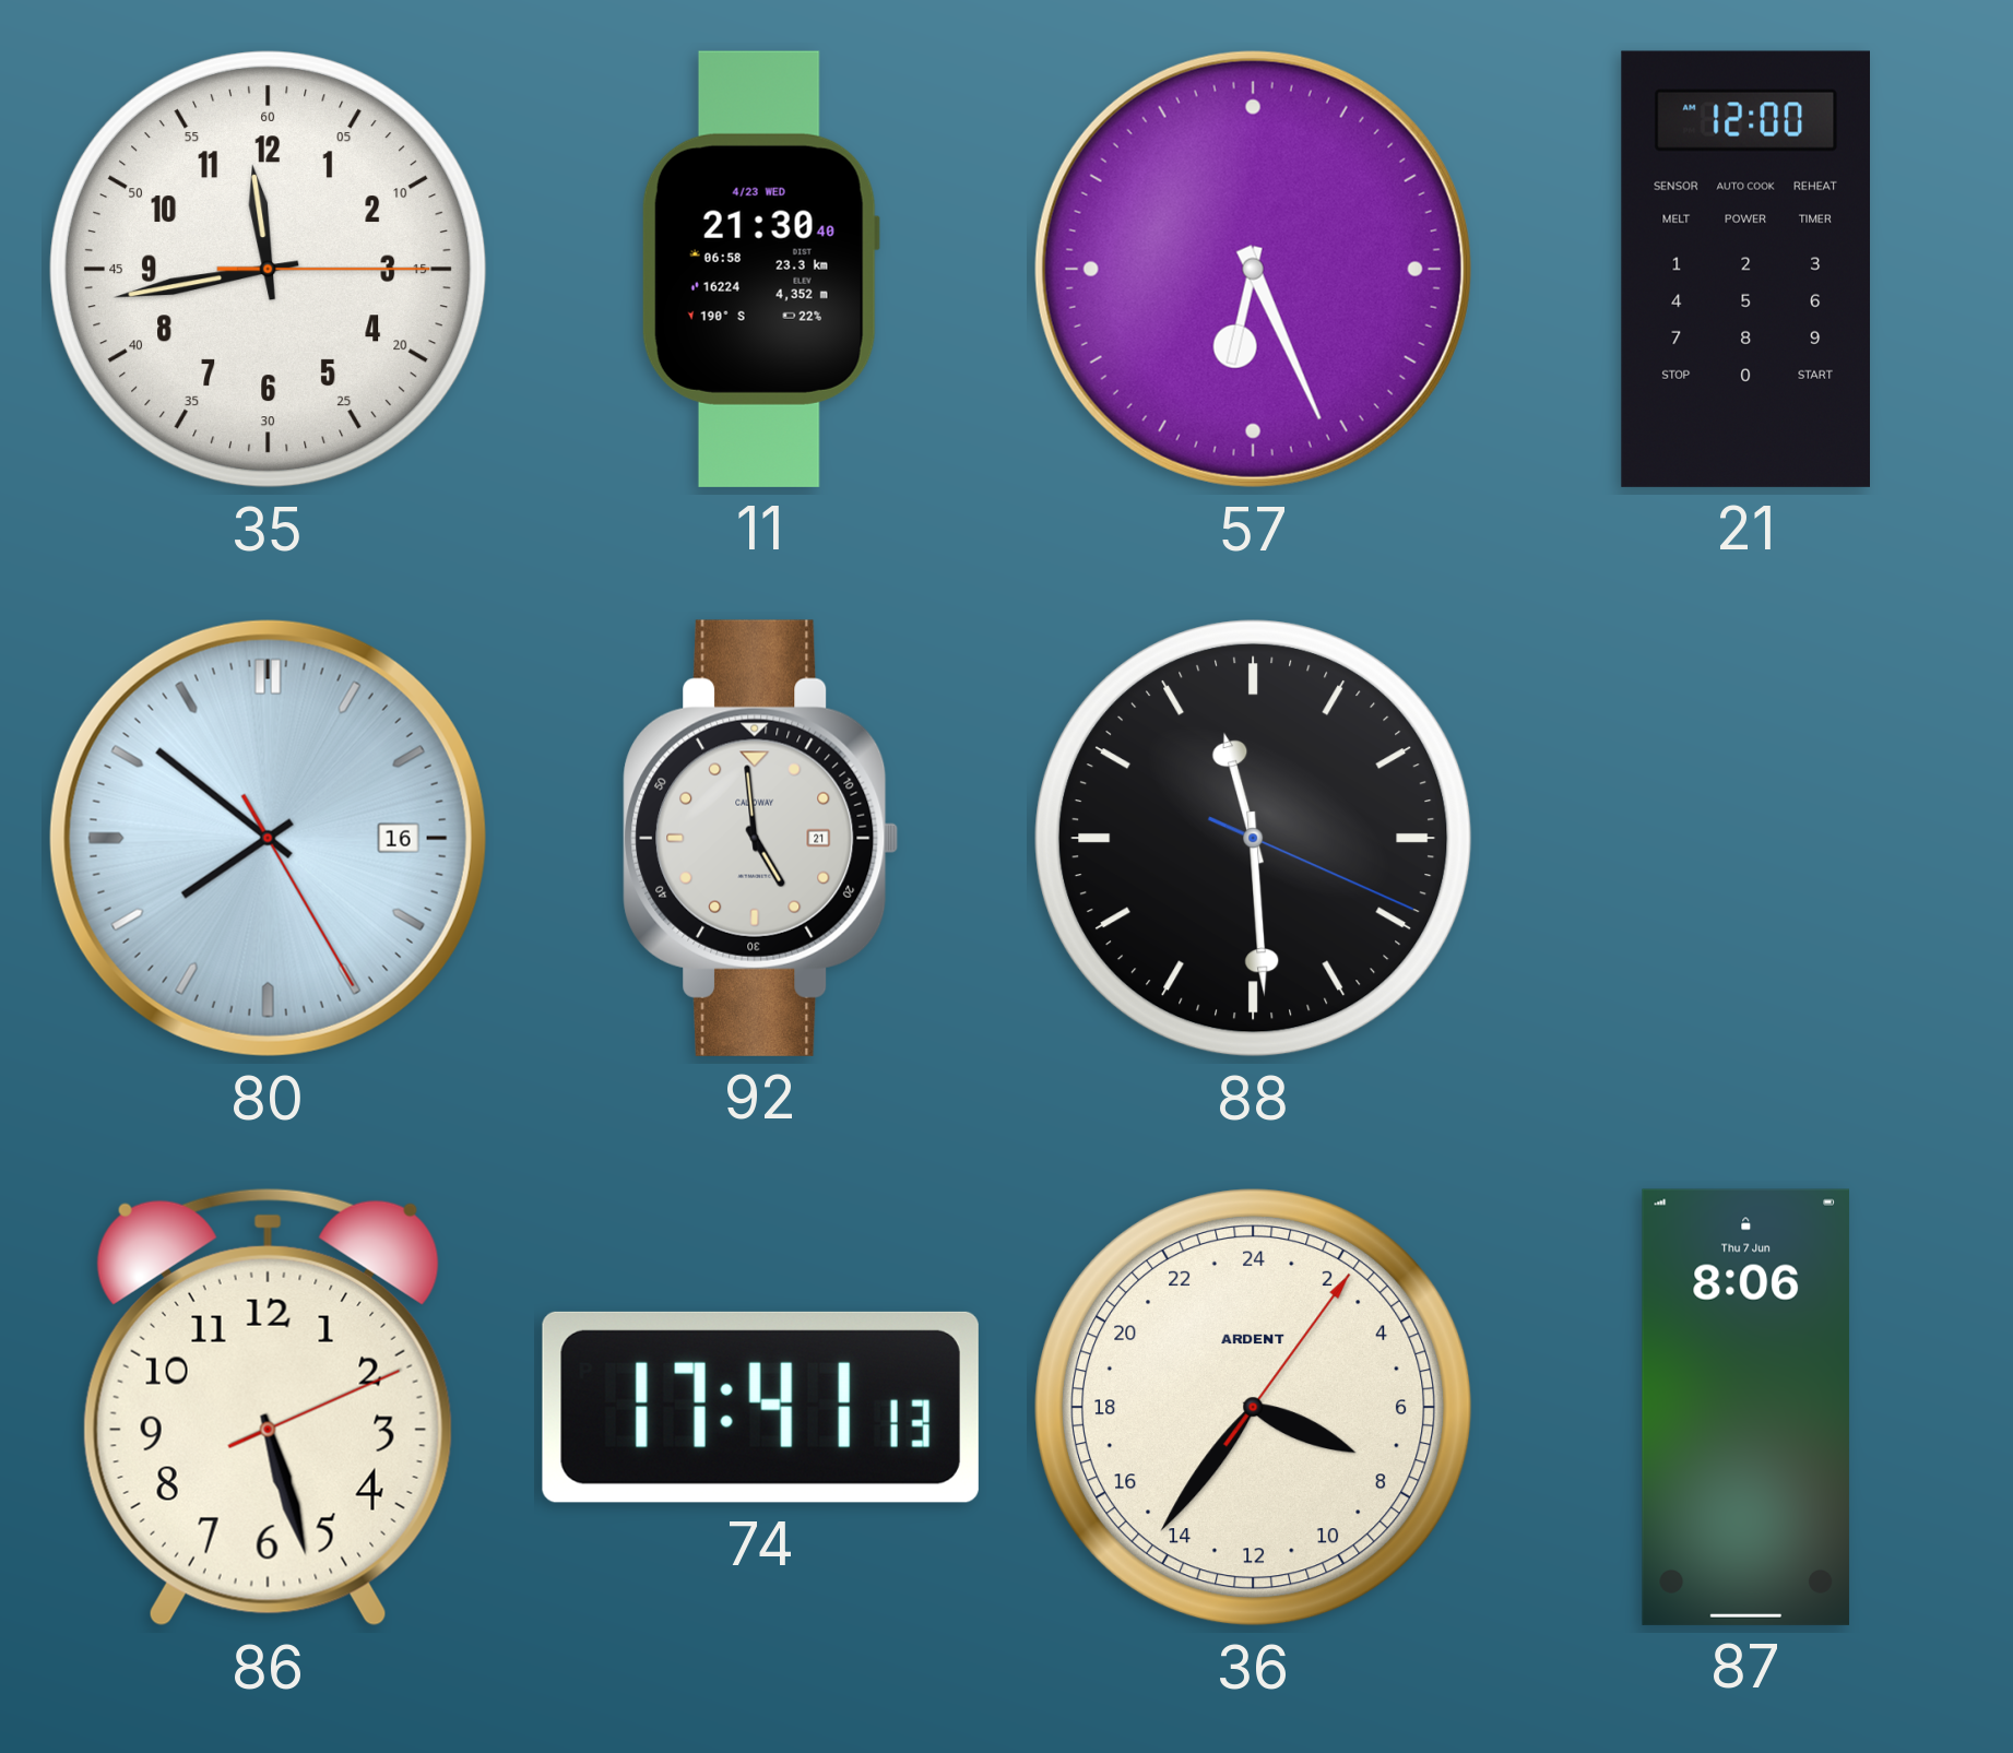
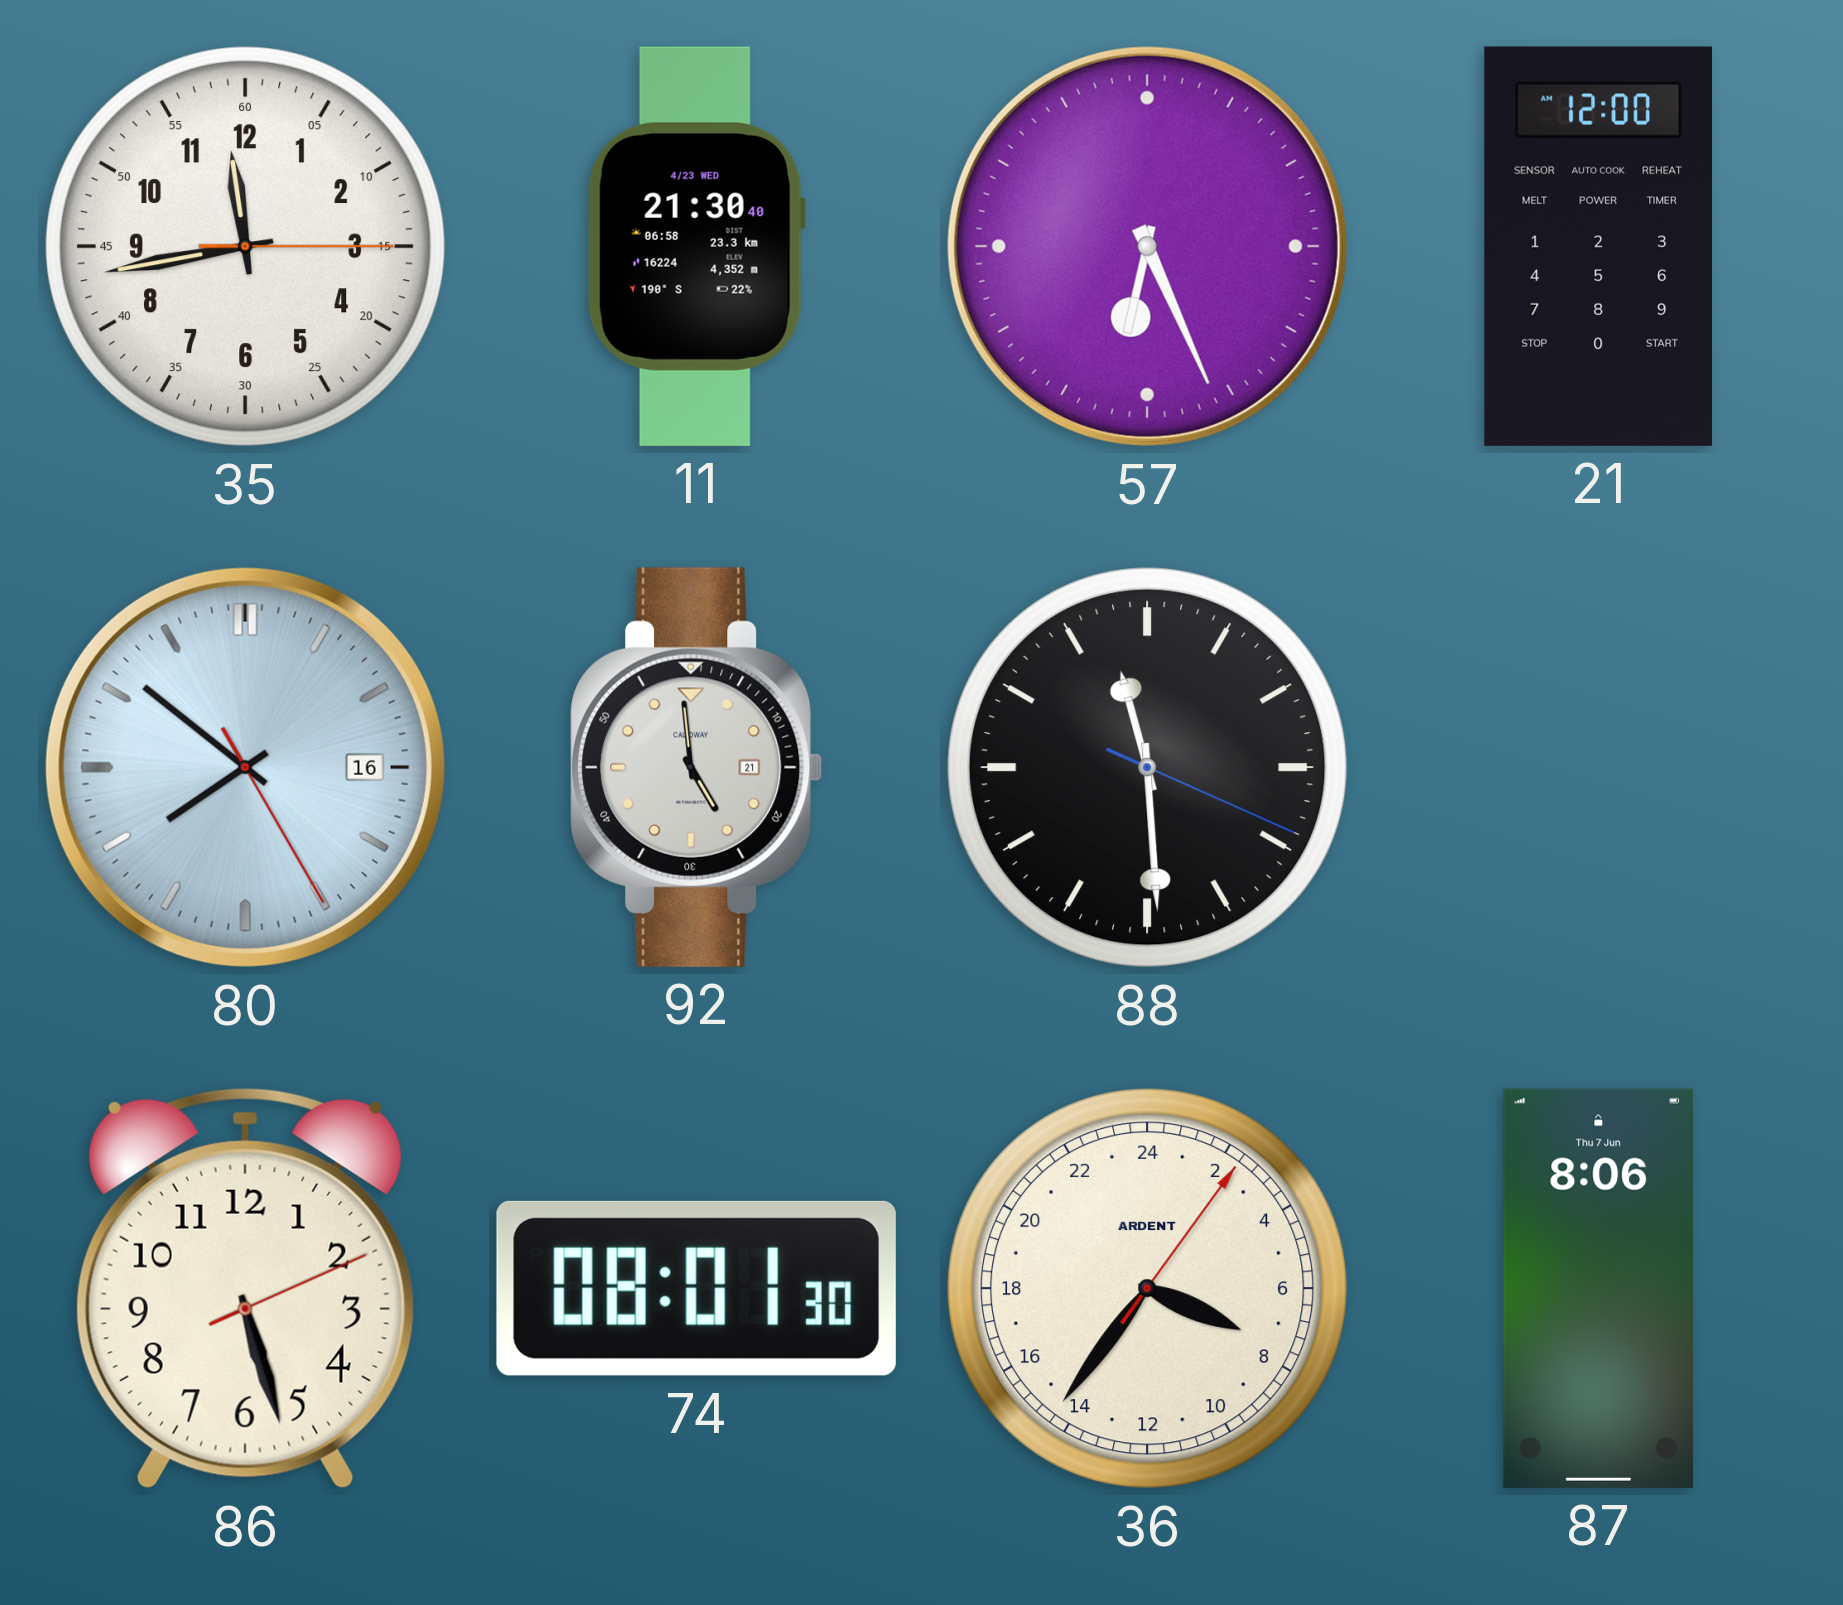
74: 17:41 -> 08:01
